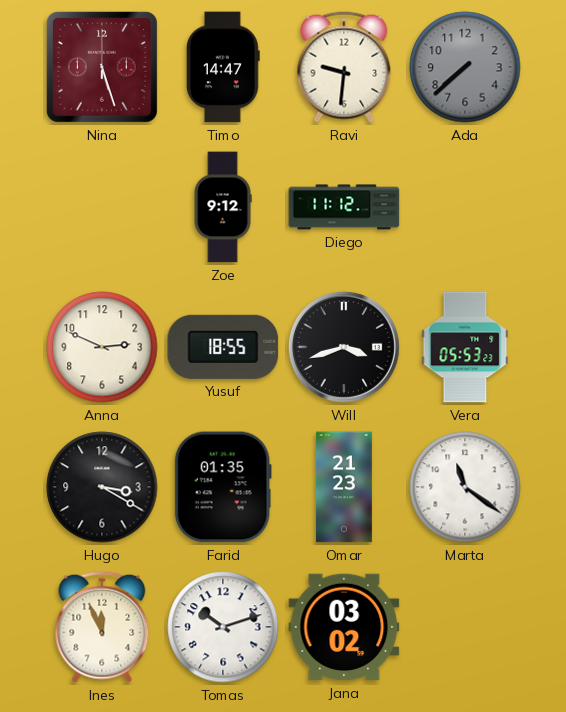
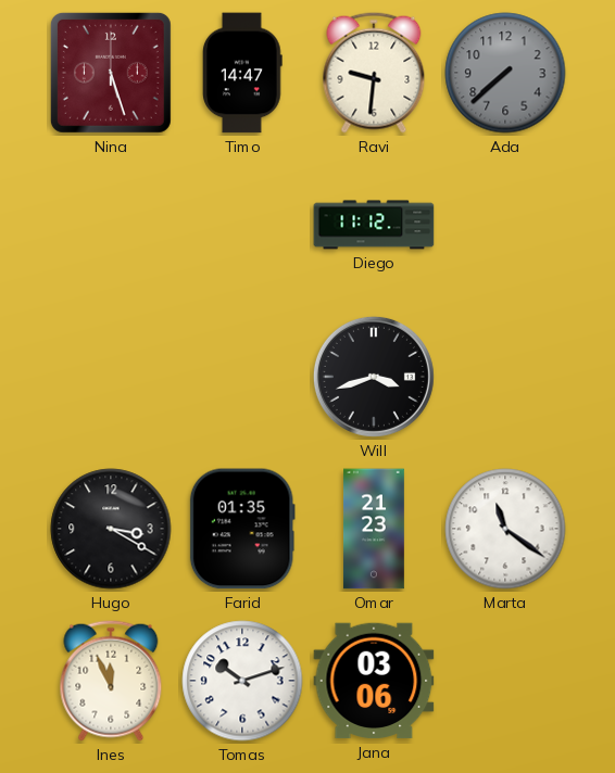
Zoe: 9:12 -> none
Anna: 2:49 -> none
Yusuf: 18:55 -> none
Vera: 05:53 -> none
Jana: 03:02 -> 03:06
